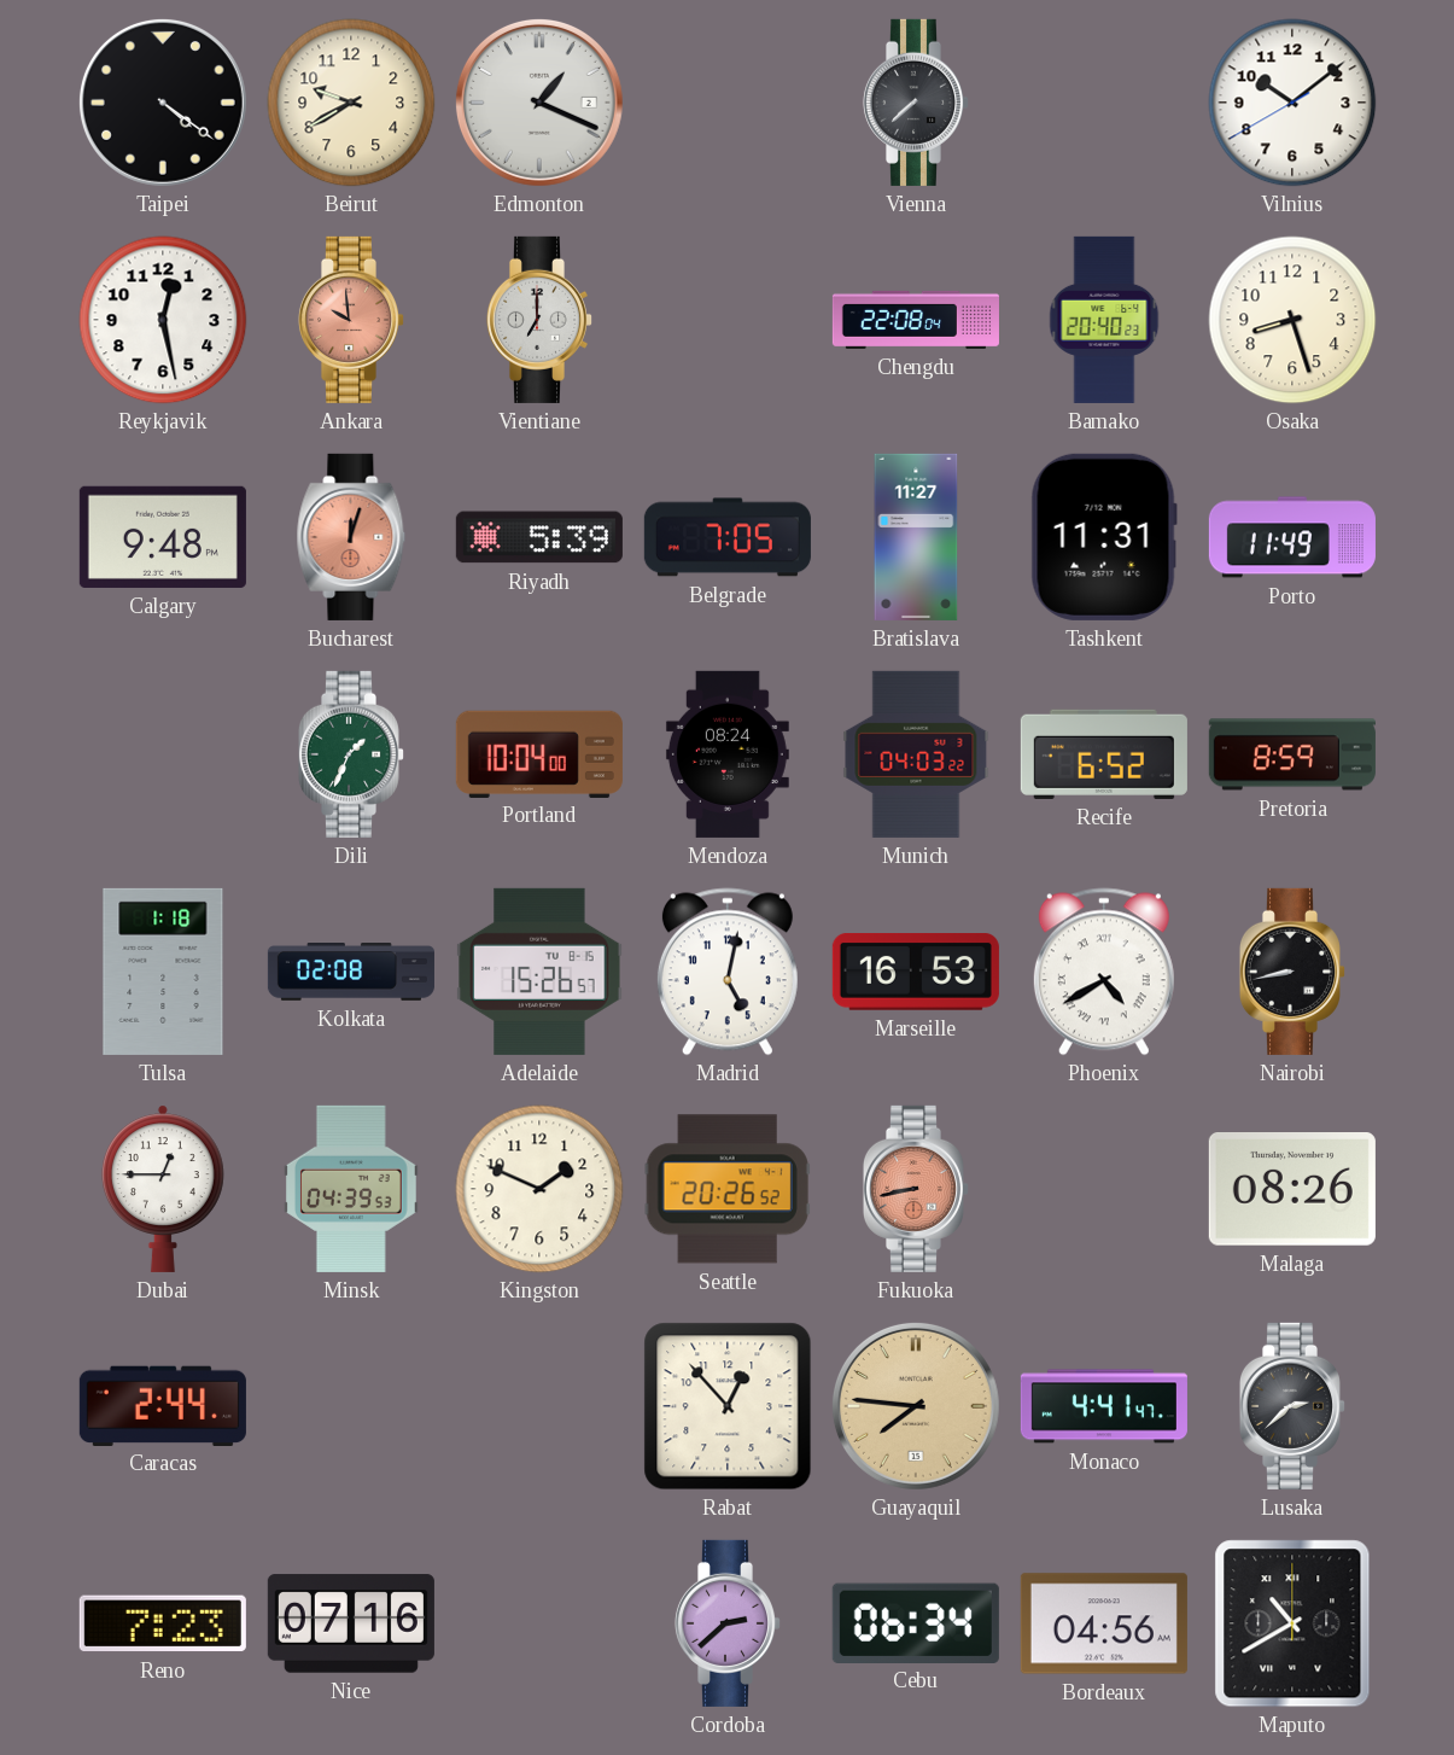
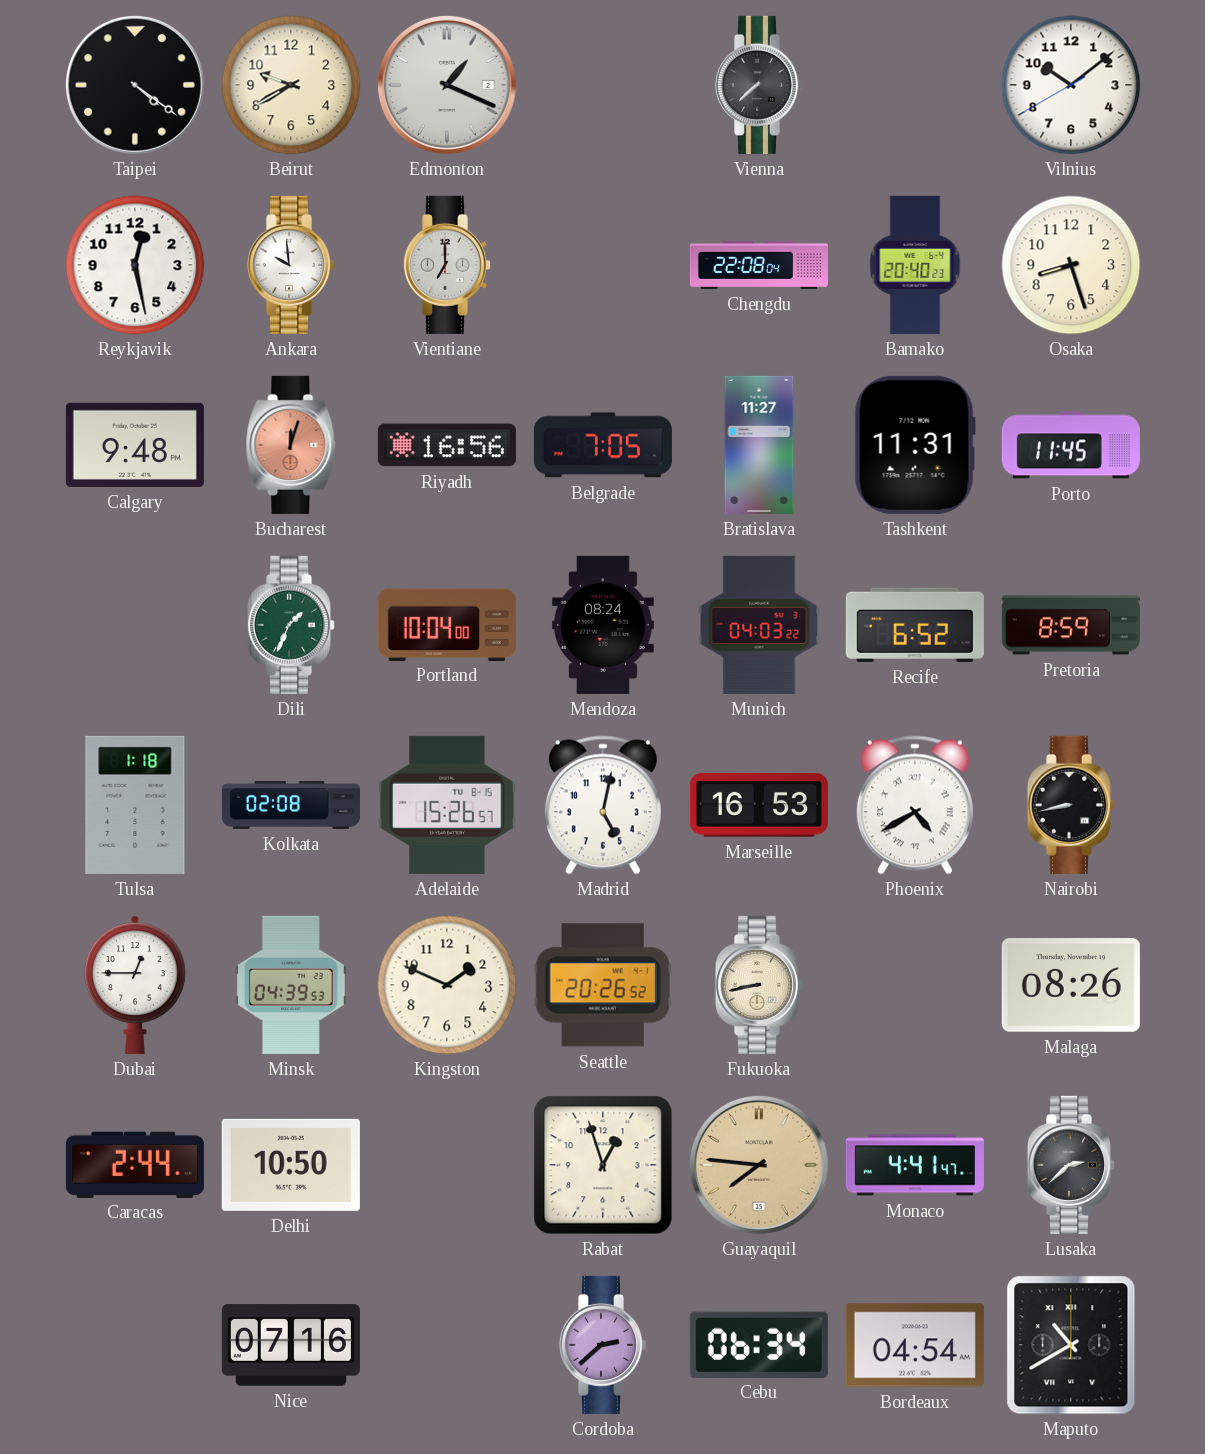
Ankara dial: salmon -> white
Riyadh: 5:39 -> 16:56
Porto: 11:49 -> 11:45
Fukuoka dial: salmon -> cream
Delhi: none -> 10:50
Rabat: 12:53 -> 12:57
Reno: 7:23 -> none
Bordeaux: 04:56 -> 04:54
